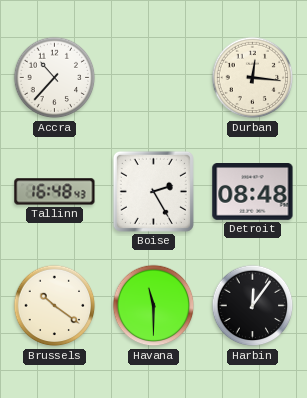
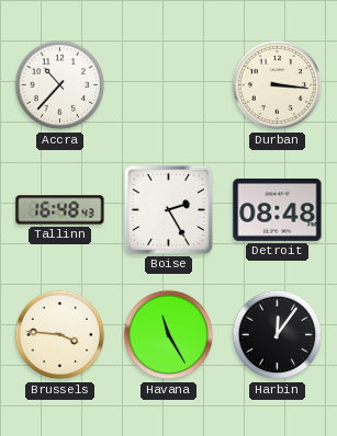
Durban: 12:16 -> 3:16
Brussels: 10:21 -> 3:46
Havana: 11:30 -> 11:25
